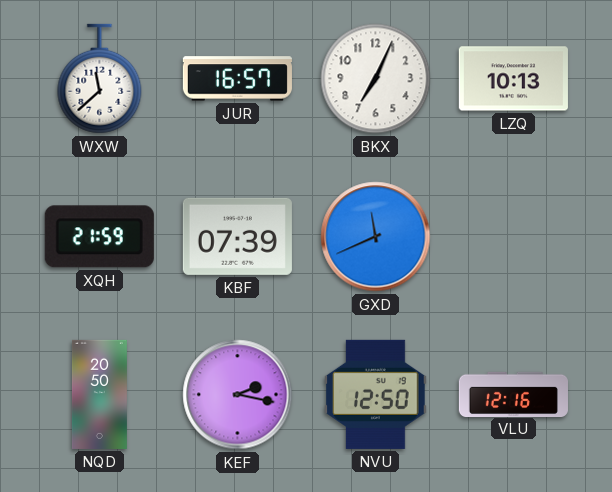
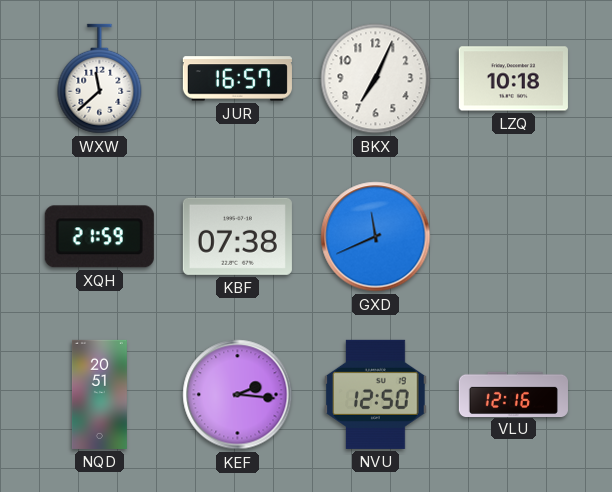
LZQ: 10:13 -> 10:18
KBF: 07:39 -> 07:38
NQD: 20:50 -> 20:51
KEF: 2:17 -> 2:16
